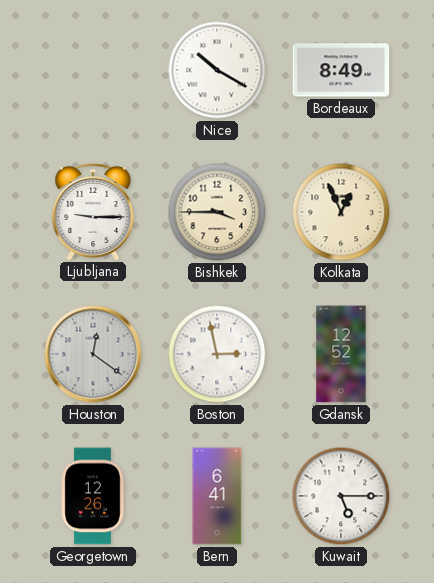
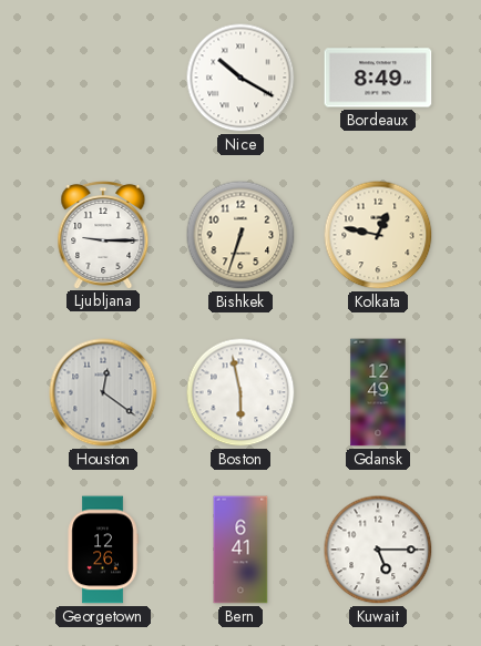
Bishkek: 3:45 -> 6:33
Kolkata: 12:56 -> 12:47
Boston: 2:58 -> 5:58
Gdansk: 12:52 -> 12:49
